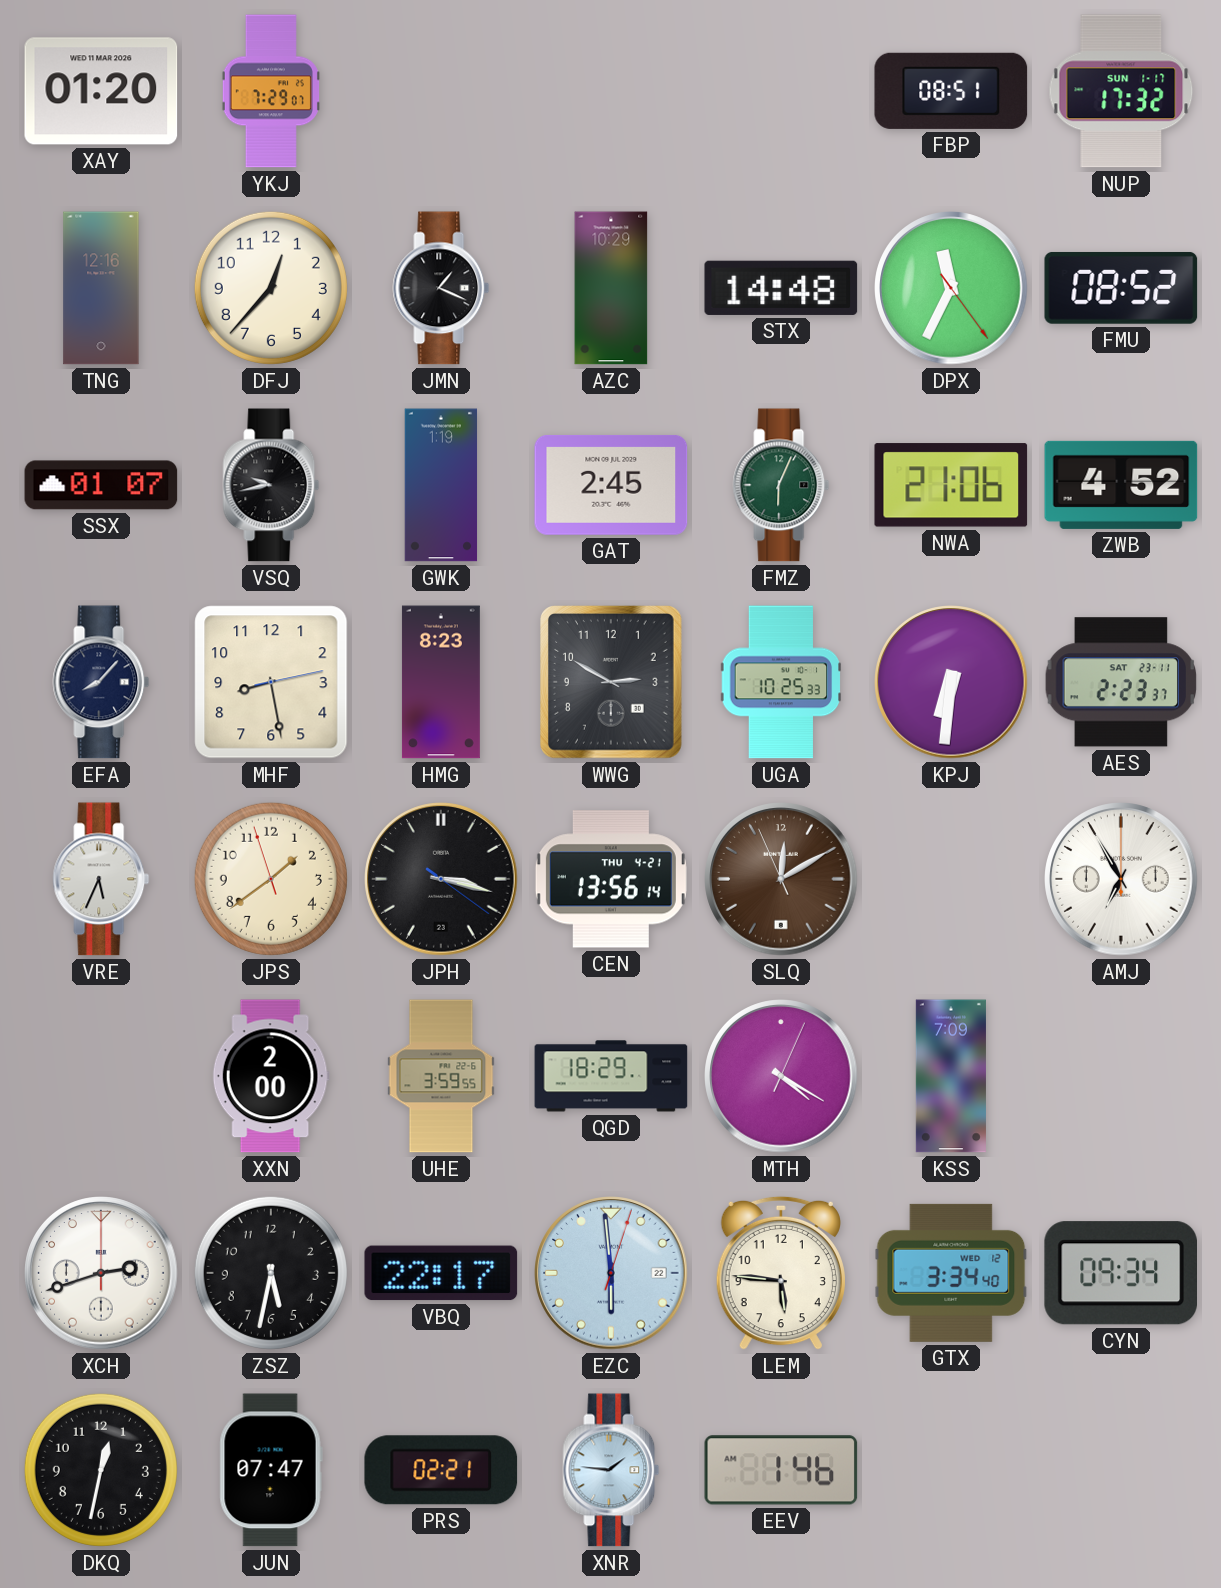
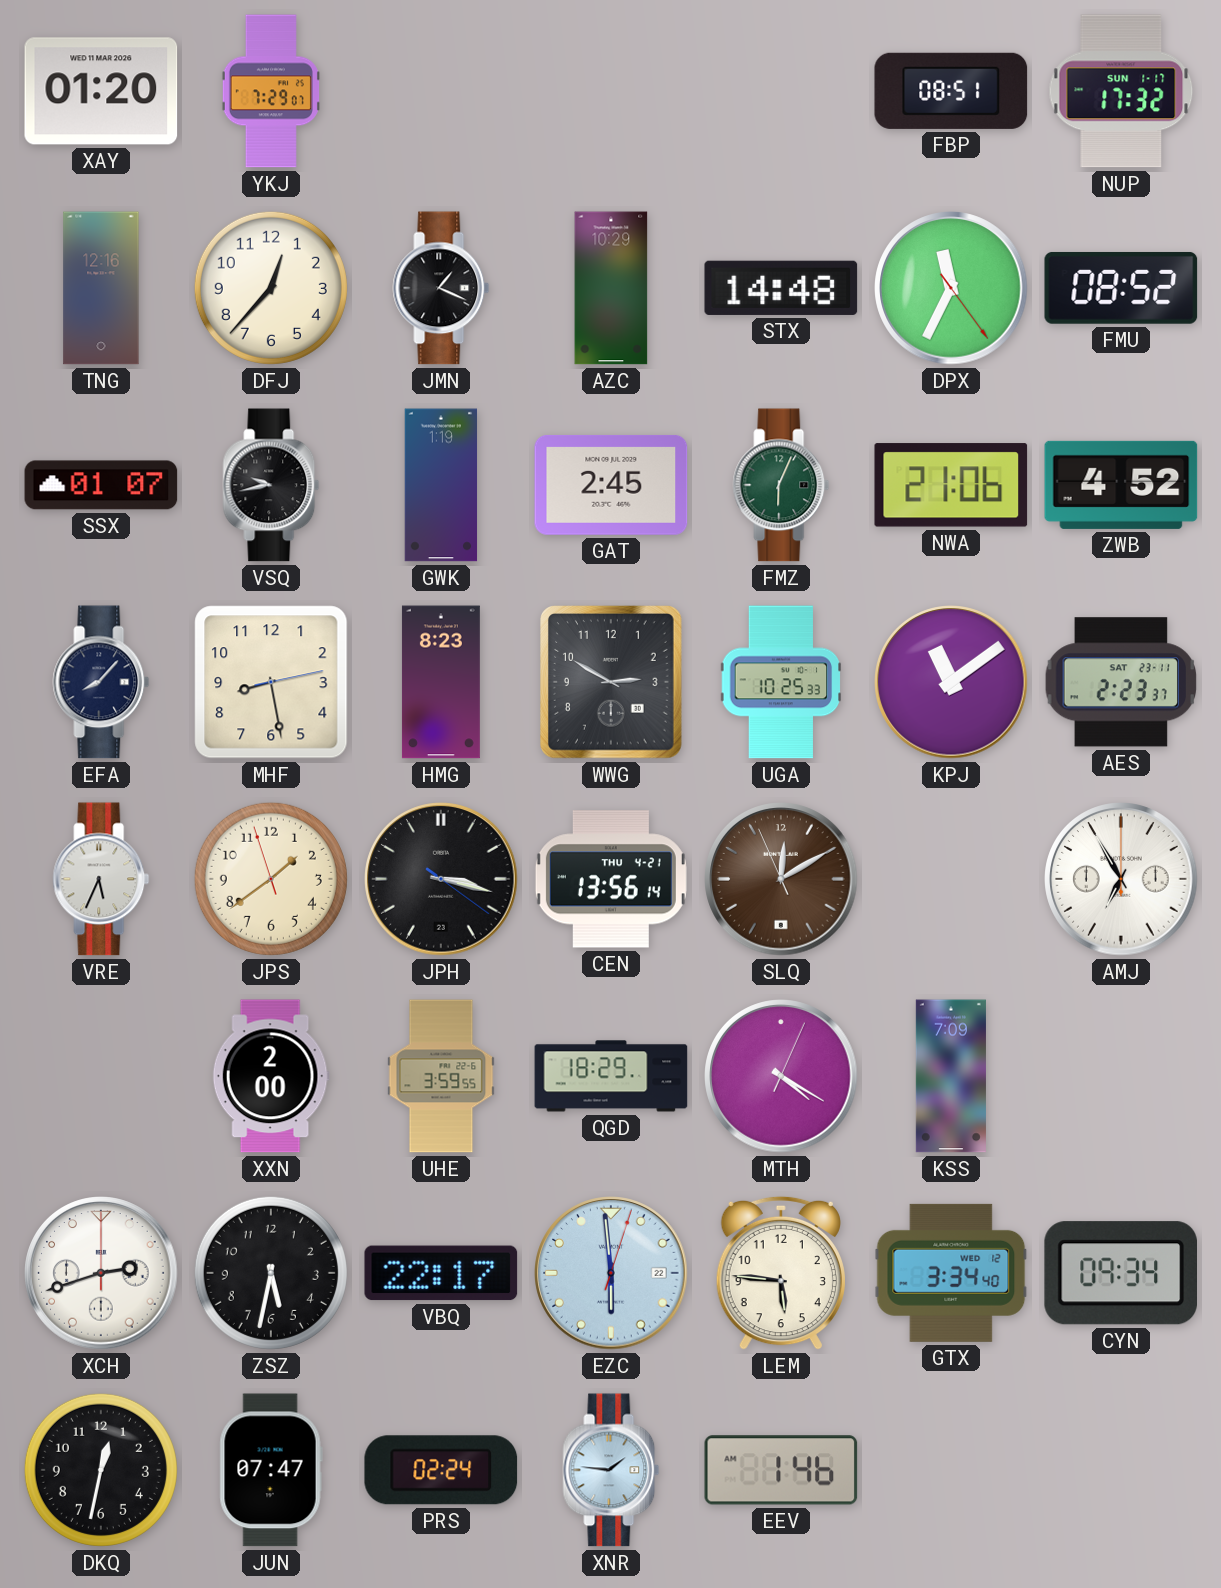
KPJ: 6:31 -> 11:09
PRS: 02:21 -> 02:24
